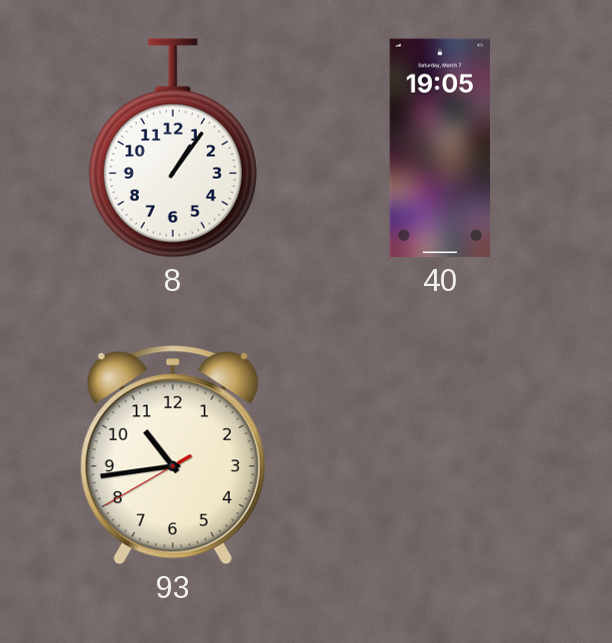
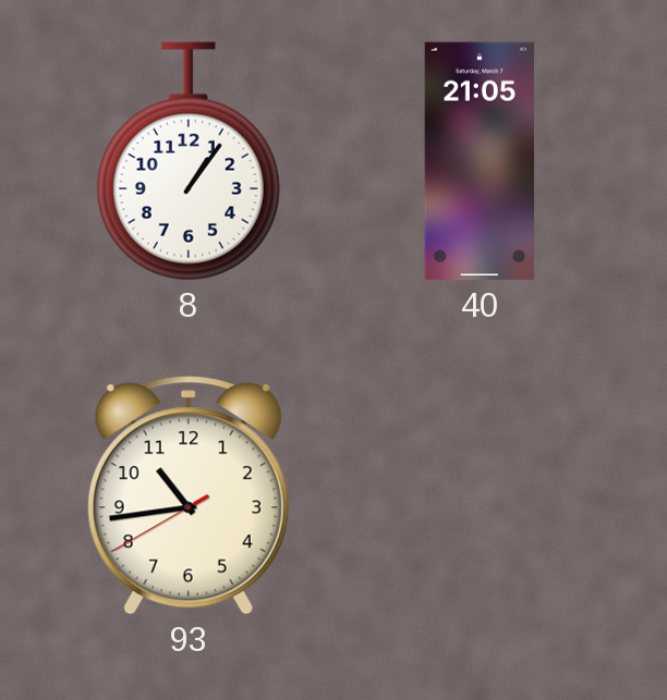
40: 19:05 -> 21:05
